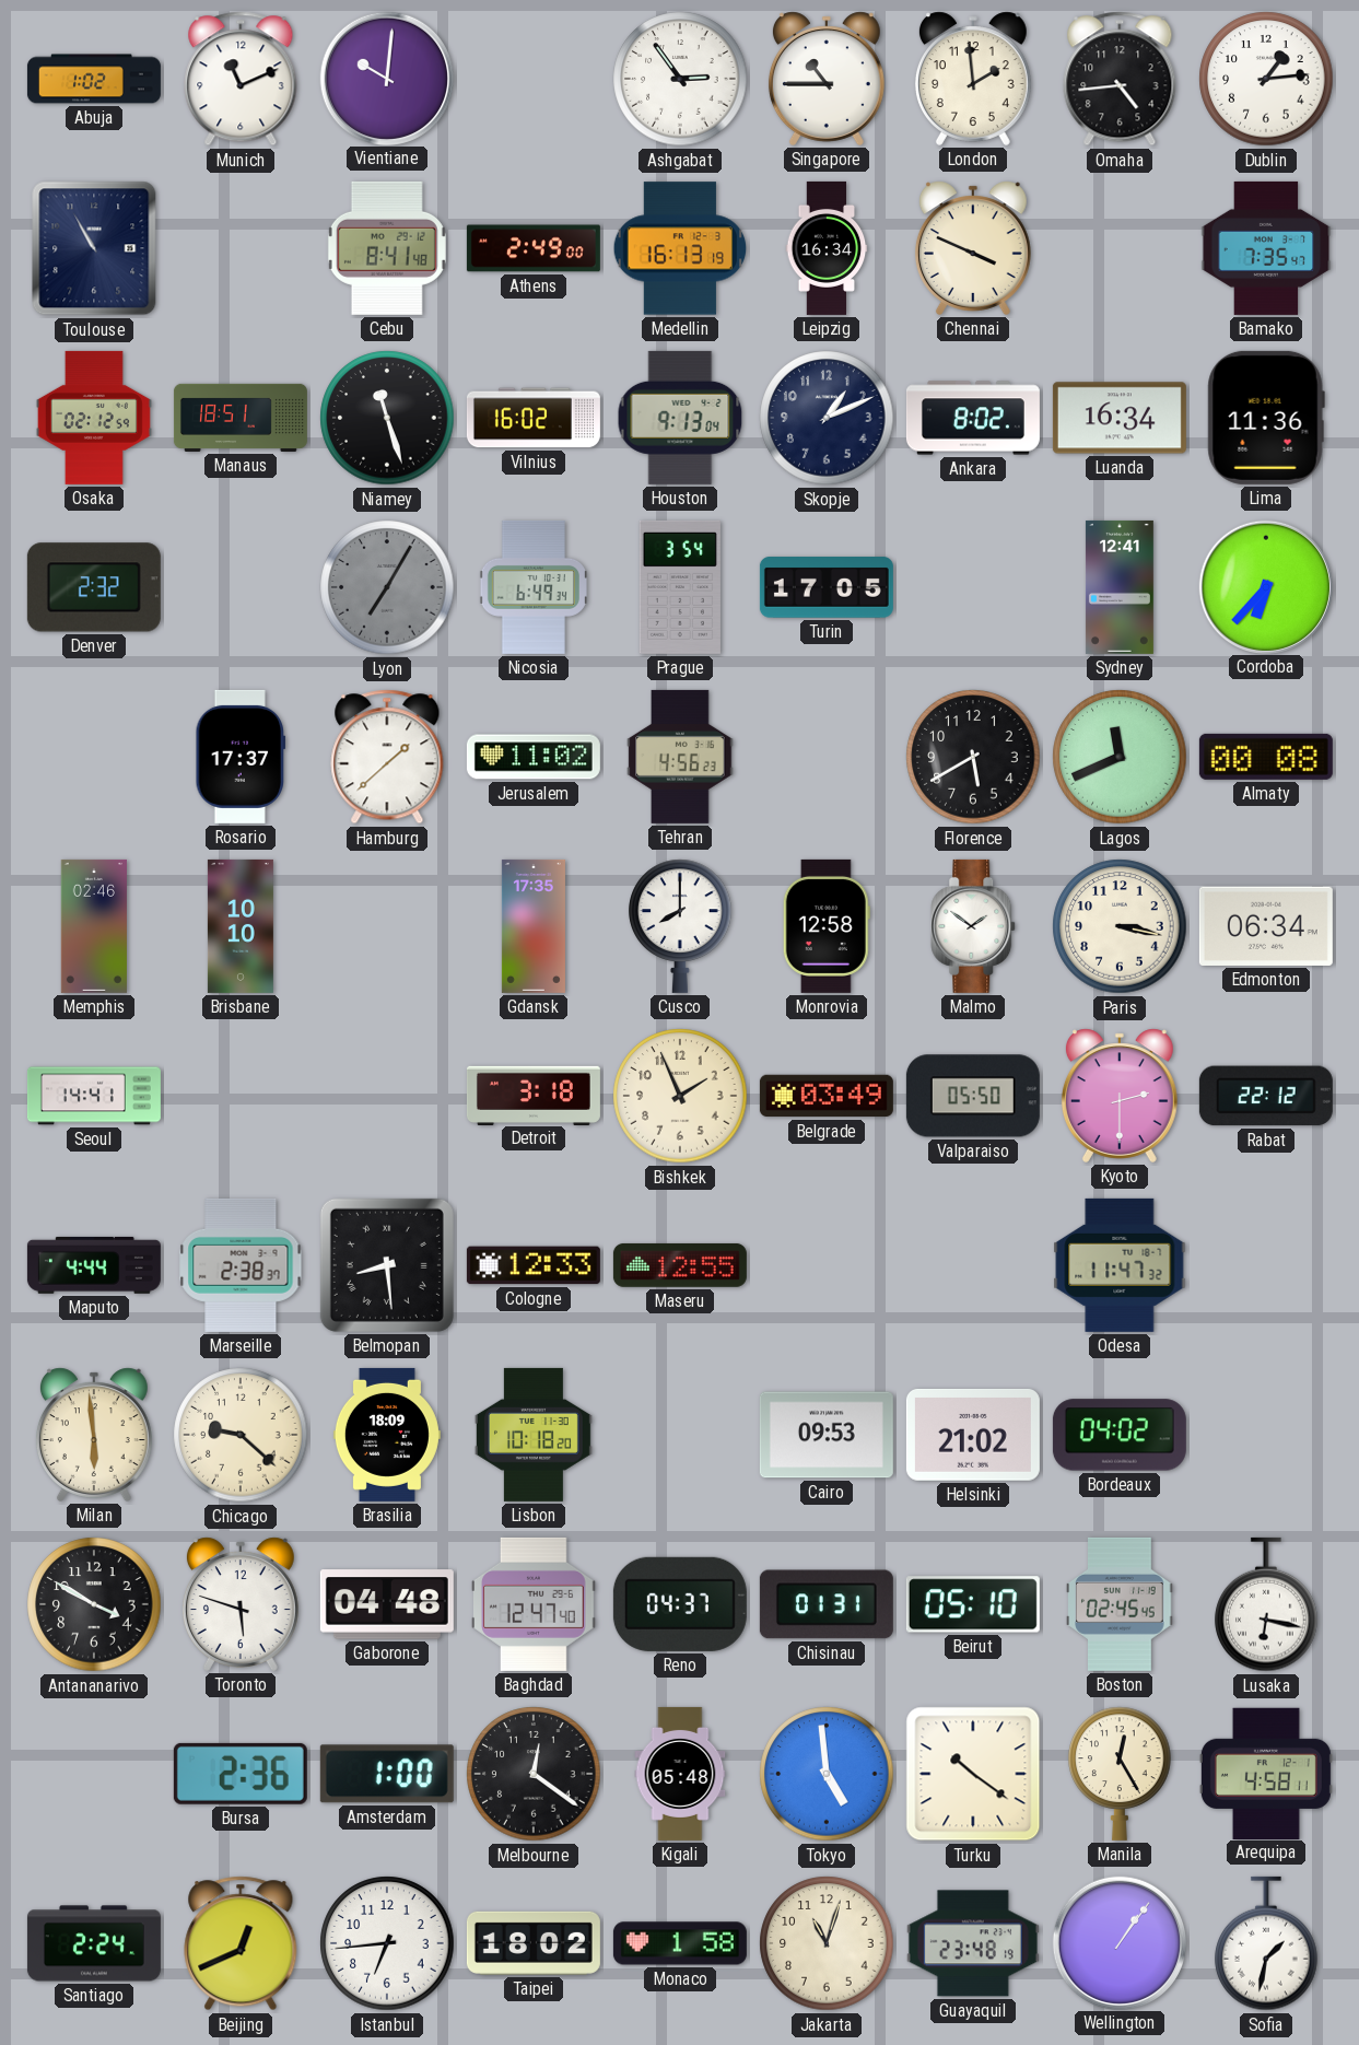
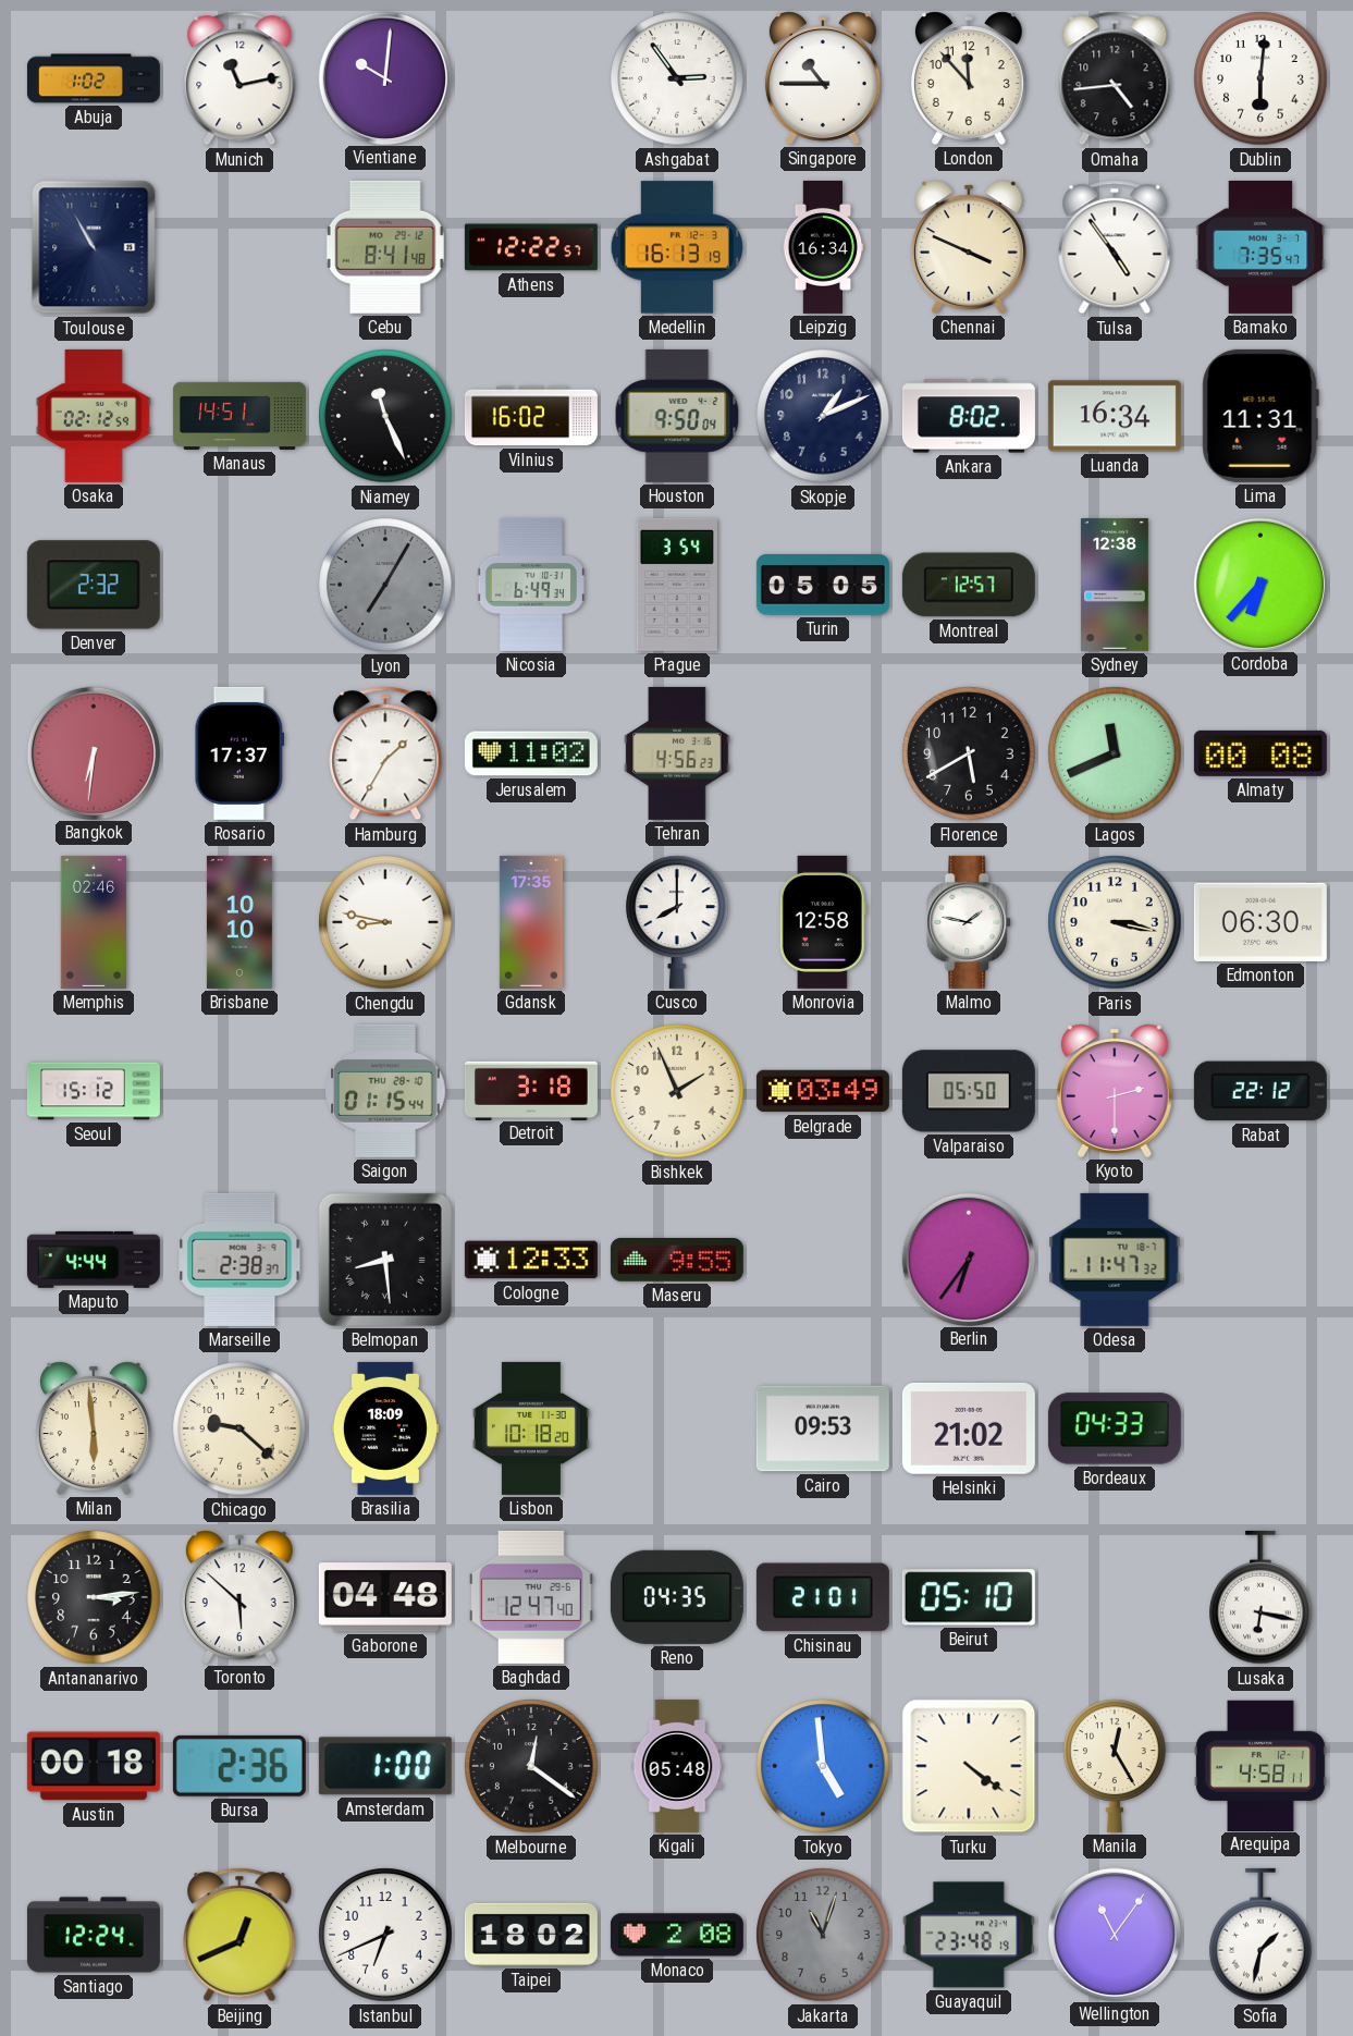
Munich: 11:11 -> 11:13
London: 1:59 -> 11:53
Dublin: 1:14 -> 6:01
Athens: 2:49 -> 12:22
Tulsa: none -> 4:54
Manaus: 18:51 -> 14:51
Niamey: 11:27 -> 11:26
Houston: 9:13 -> 9:50
Lima: 11:36 -> 11:31
Turin: 17:05 -> 05:05
Montreal: none -> 12:57
Sydney: 12:41 -> 12:38
Bangkok: none -> 6:31
Hamburg: 1:38 -> 1:35
Chengdu: none -> 8:47
Malmo: 1:51 -> 1:47
Edmonton: 06:34 -> 06:30
Seoul: 14:41 -> 15:12
Saigon: none -> 01:15
Maseru: 12:55 -> 9:55
Berlin: none -> 6:36
Bordeaux: 04:02 -> 04:33
Antananarivo: 3:50 -> 3:14
Toronto: 5:48 -> 5:52
Reno: 04:37 -> 04:35
Chisinau: 01:31 -> 21:01
Boston: 02:45 -> none
Austin: none -> 00:18
Turku: 10:21 -> 4:21
Santiago: 2:24 -> 12:24
Istanbul: 6:44 -> 6:41
Monaco: 1:58 -> 2:08
Jakarta dial: cream -> grey
Wellington: 1:06 -> 11:06
